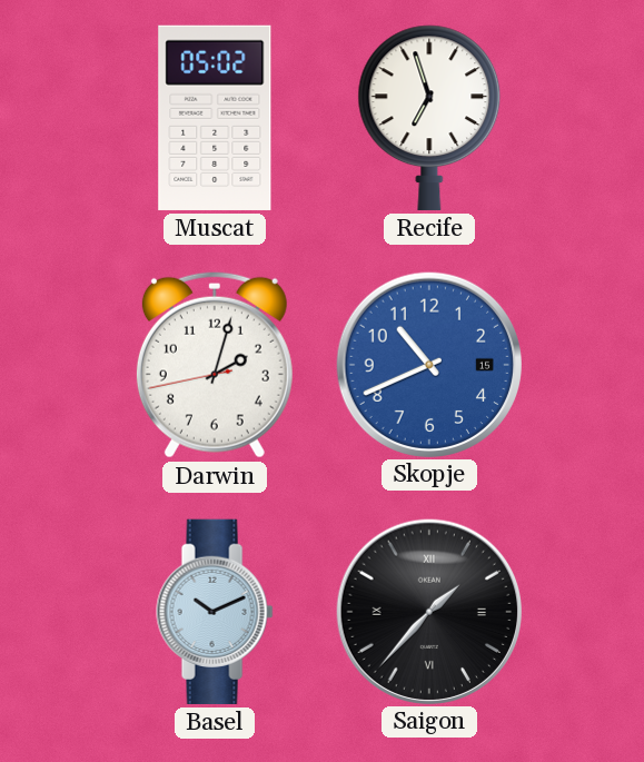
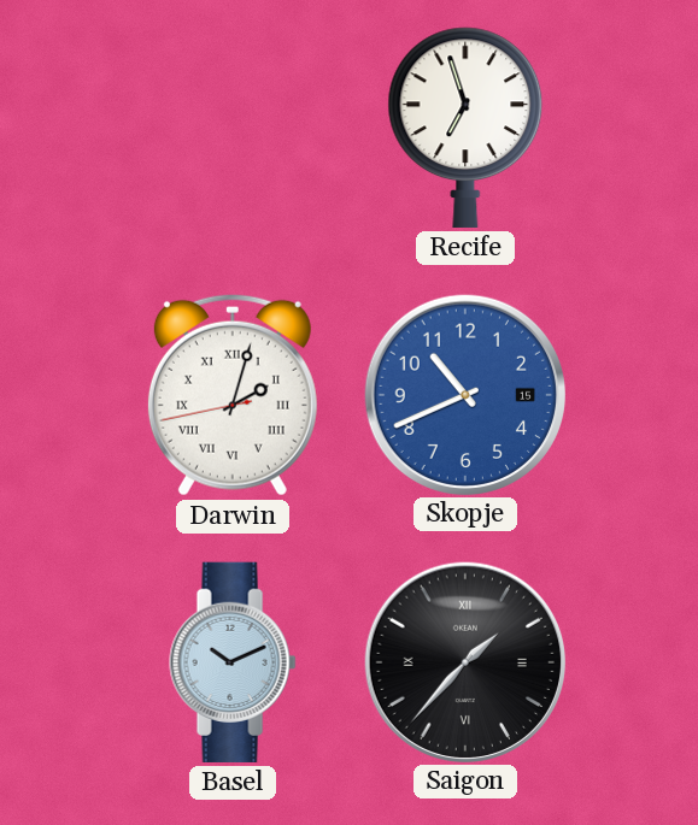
Muscat: 05:02 -> none
Darwin numerals: Arabic -> Roman
